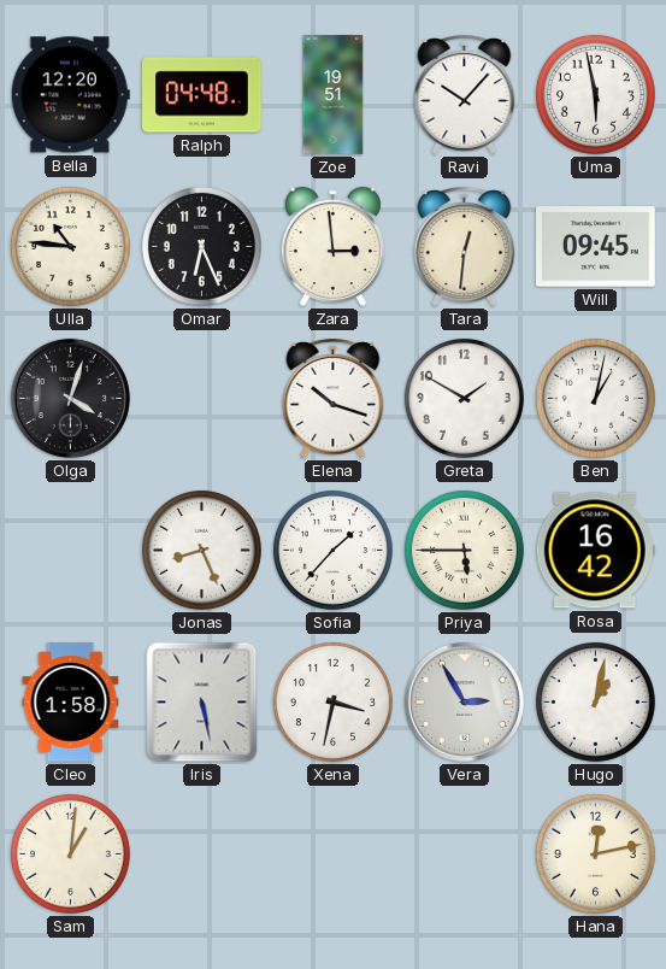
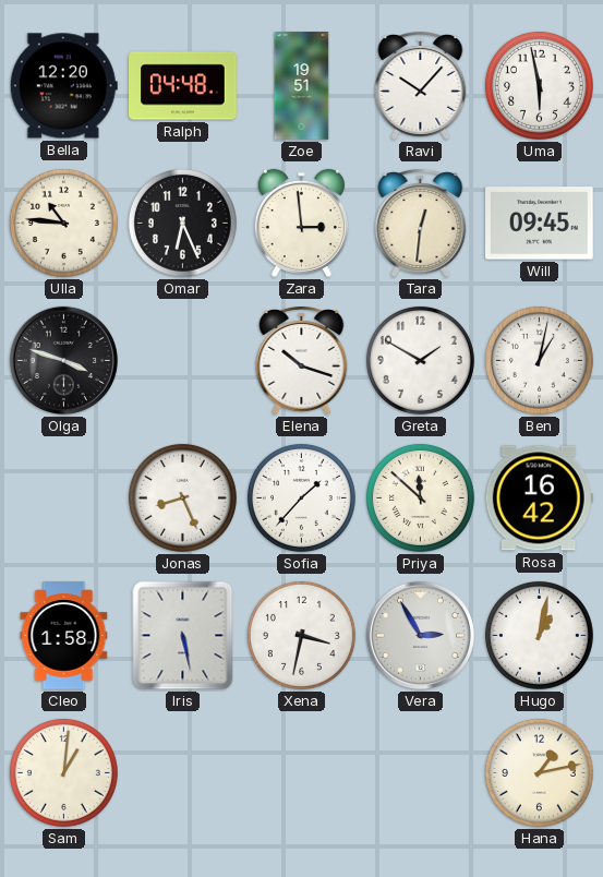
Olga: 4:03 -> 3:48
Priya: 5:45 -> 11:52
Hana: 12:13 -> 1:13
